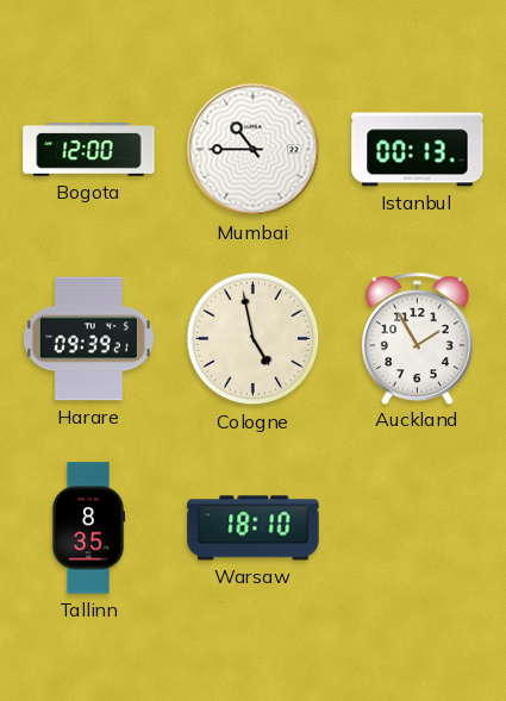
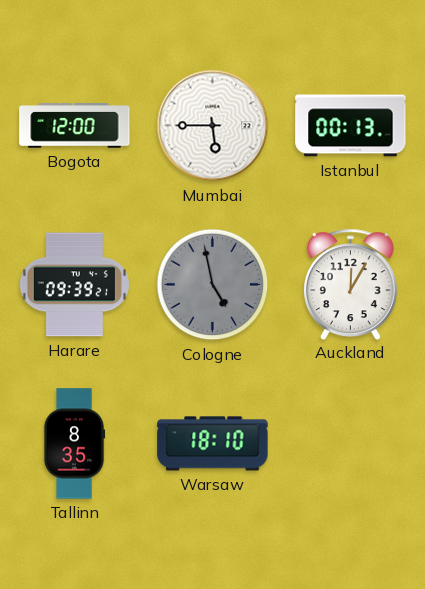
Mumbai: 10:45 -> 5:45
Cologne dial: cream -> grey
Auckland: 1:55 -> 12:05
